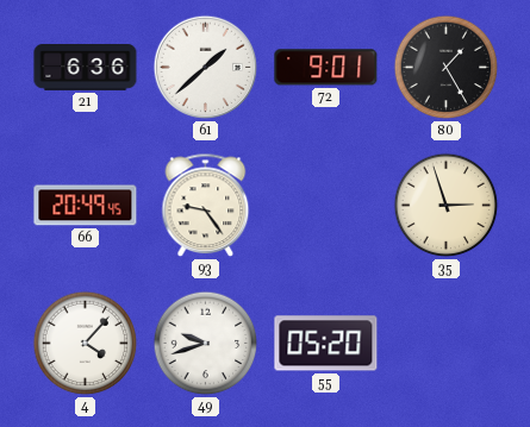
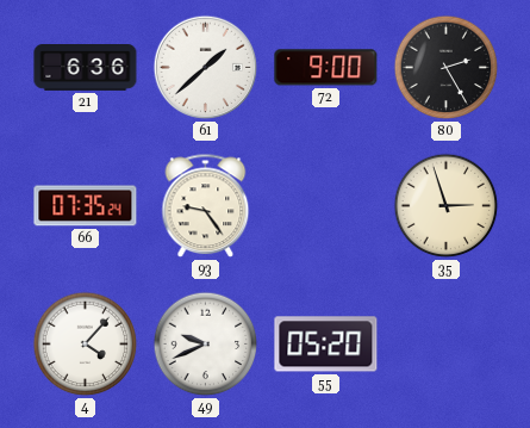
72: 9:01 -> 9:00
80: 1:25 -> 2:25
66: 20:49 -> 07:35
49: 9:42 -> 9:41
